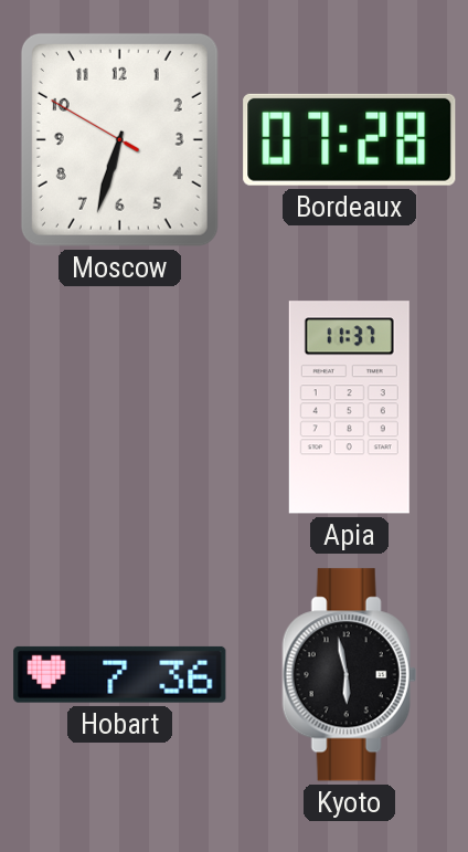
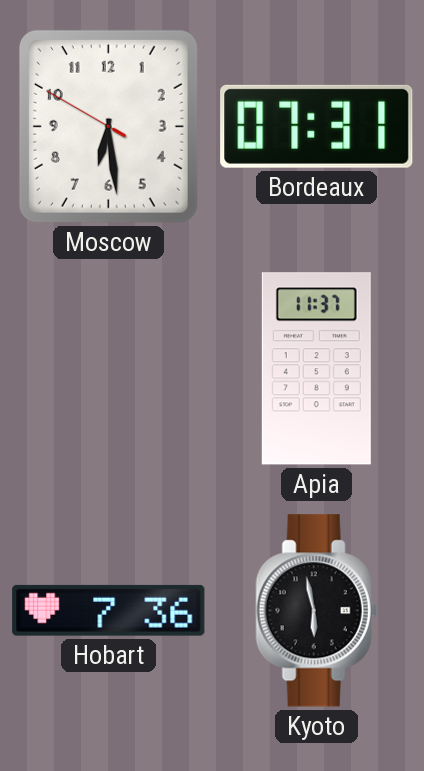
Moscow: 6:32 -> 6:28
Bordeaux: 07:28 -> 07:31
